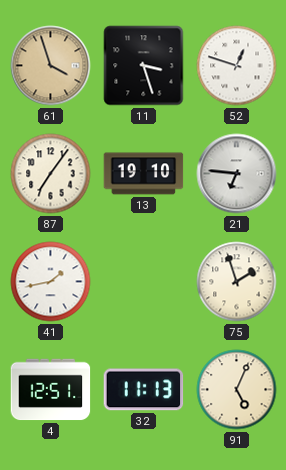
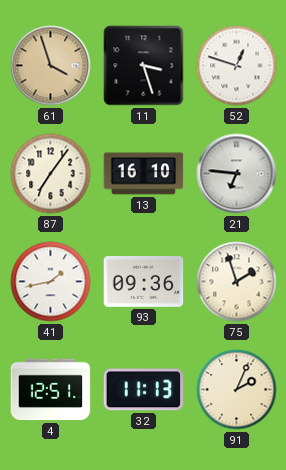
13: 19:10 -> 16:10
93: none -> 09:36
91: 5:04 -> 2:04
